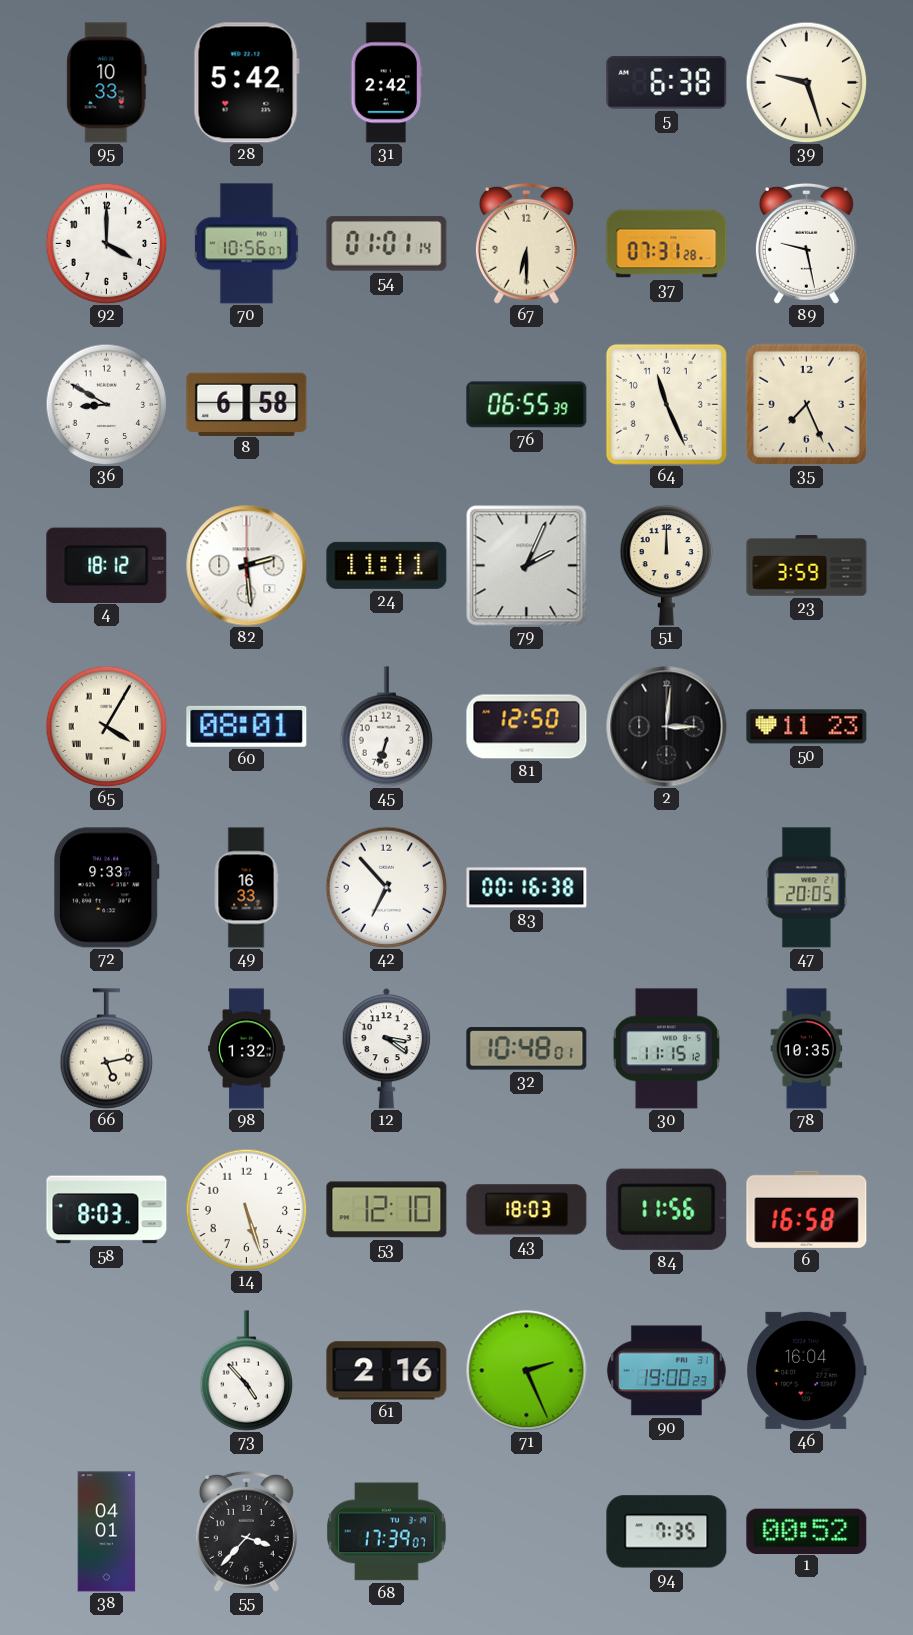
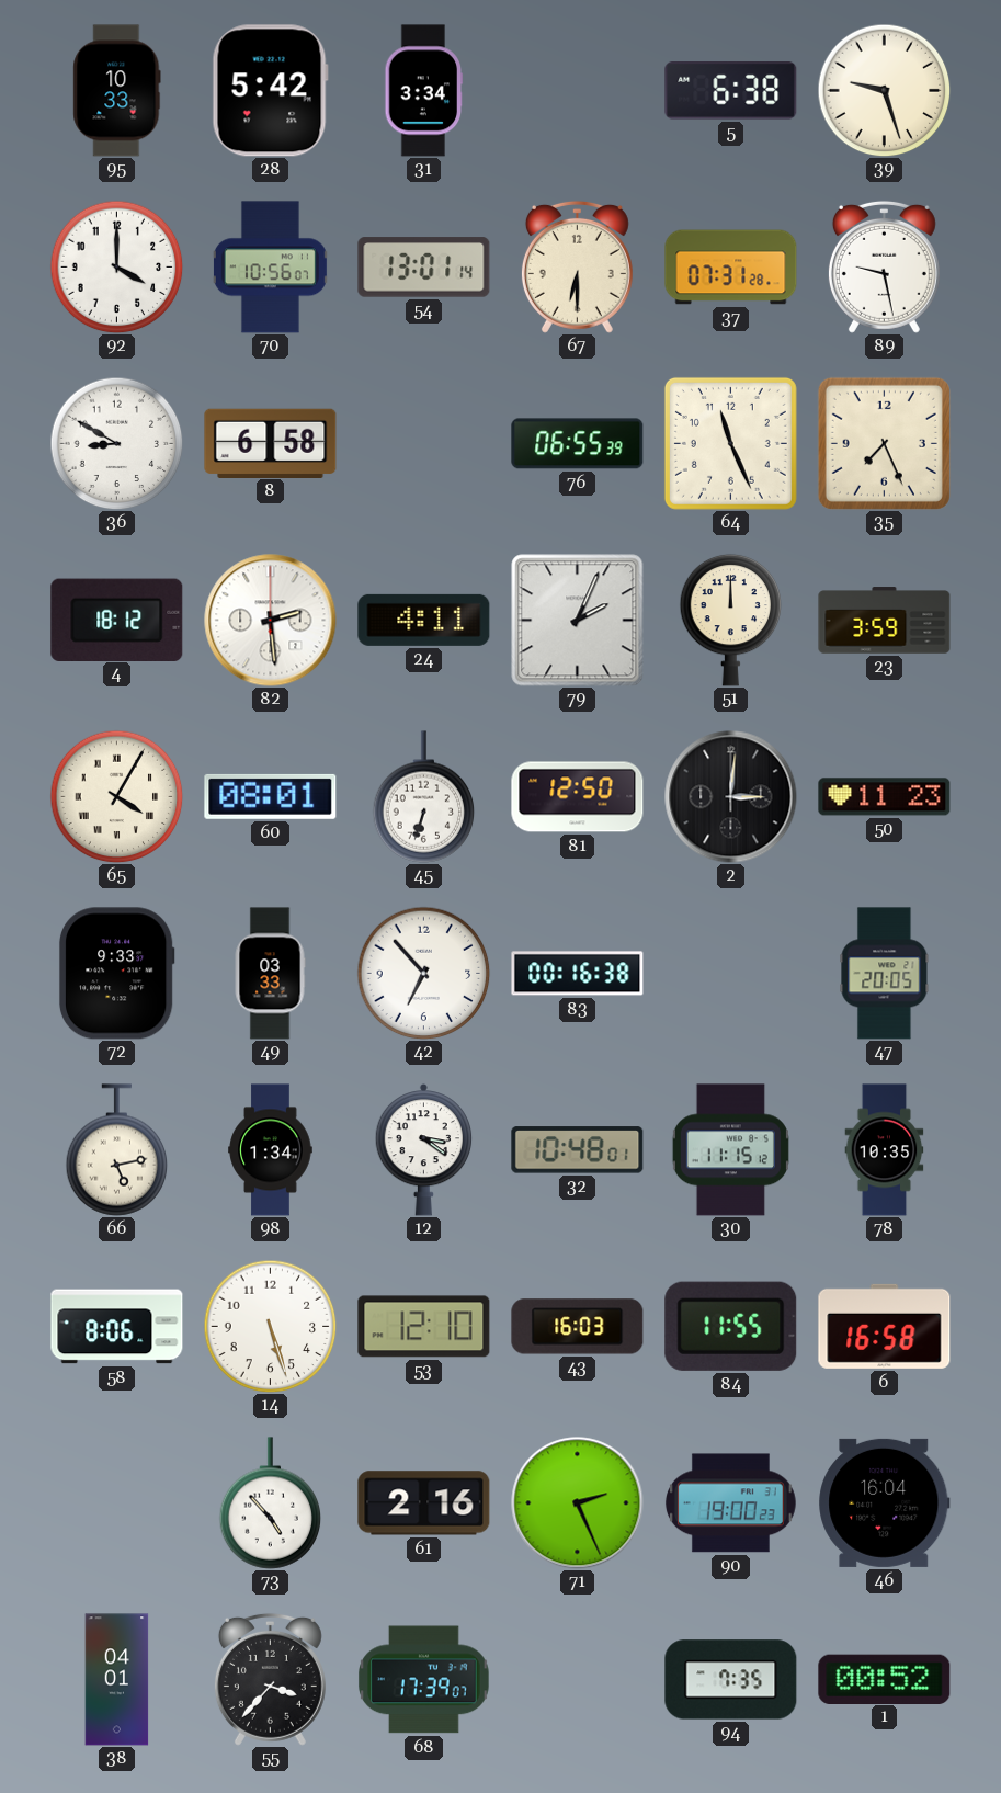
31: 2:42 -> 3:34
54: 01:01 -> 13:01
24: 11:11 -> 4:11
49: 16:33 -> 03:33
98: 1:32 -> 1:34
58: 8:03 -> 8:06
43: 18:03 -> 16:03
84: 11:56 -> 11:55
